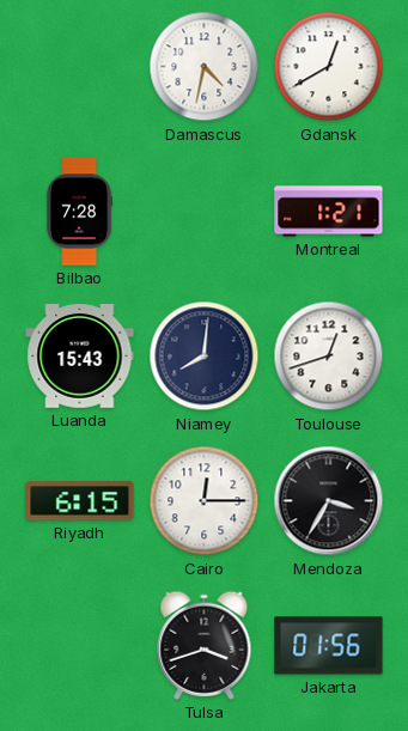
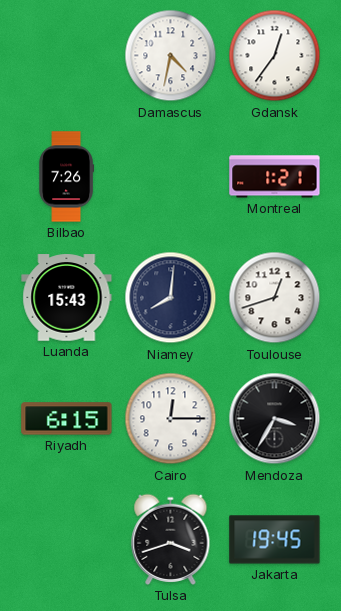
Gdansk: 12:40 -> 12:36
Bilbao: 7:28 -> 7:26
Jakarta: 01:56 -> 19:45
